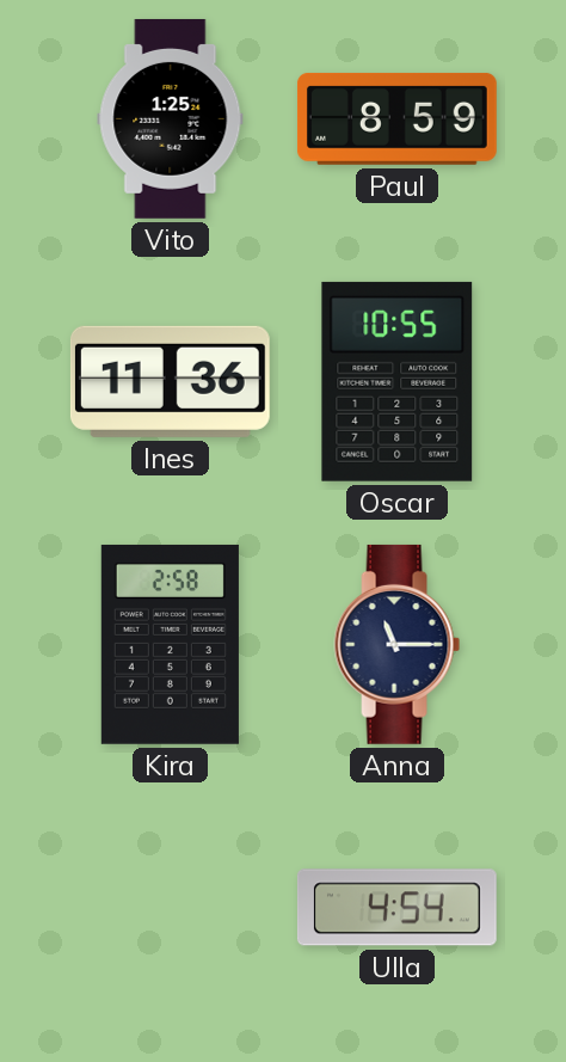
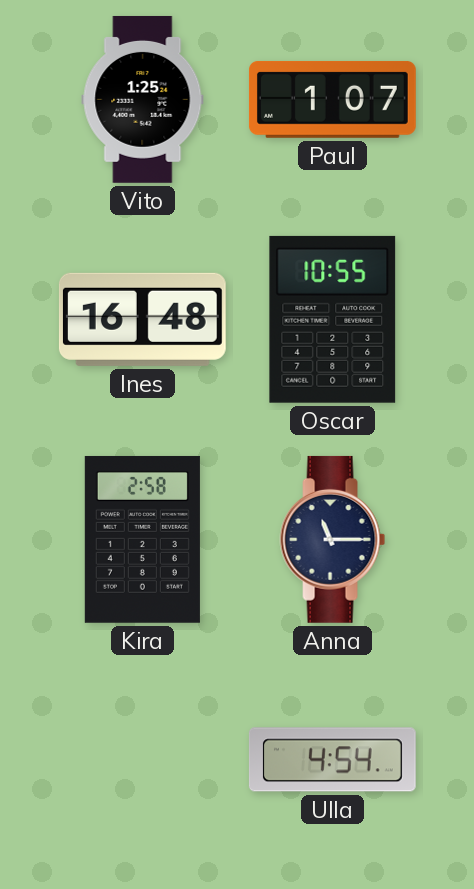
Paul: 8:59 -> 1:07
Ines: 11:36 -> 16:48
